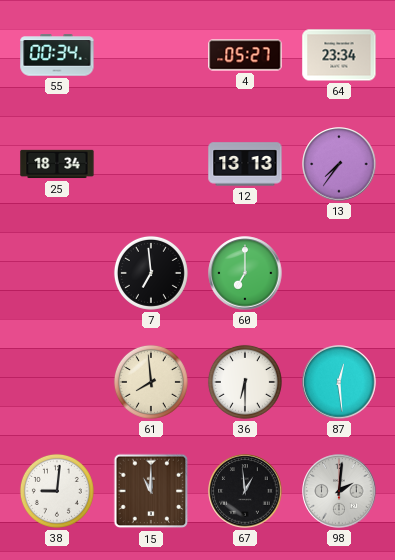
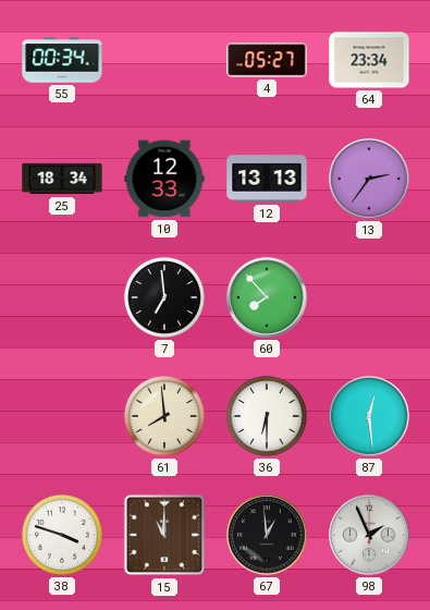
10: none -> 12:33
13: 7:36 -> 2:36
60: 7:00 -> 7:53
38: 9:01 -> 3:48
98: 2:01 -> 1:56
